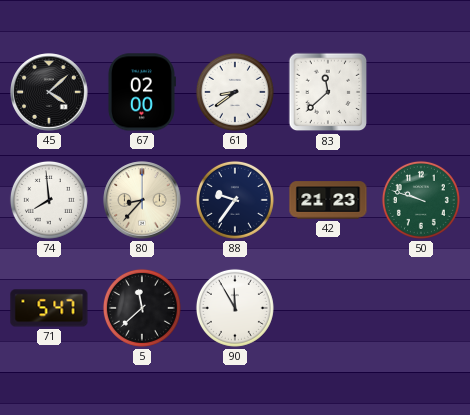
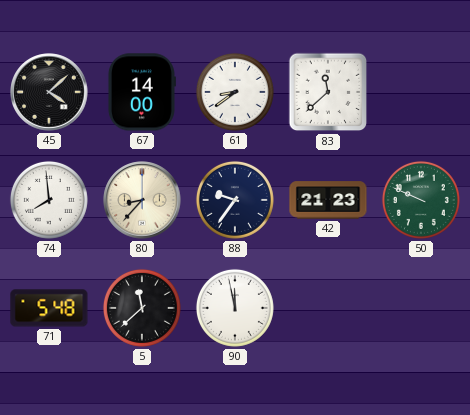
67: 02:00 -> 14:00
50: 9:48 -> 9:49
71: 5:47 -> 5:48
90: 11:55 -> 11:58
